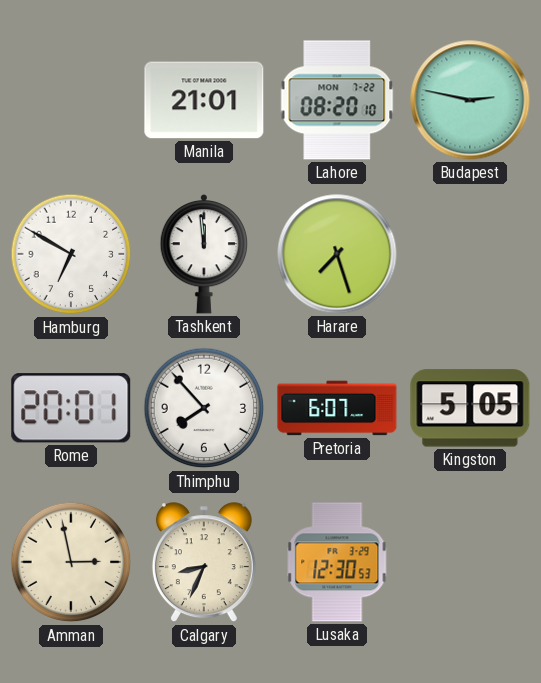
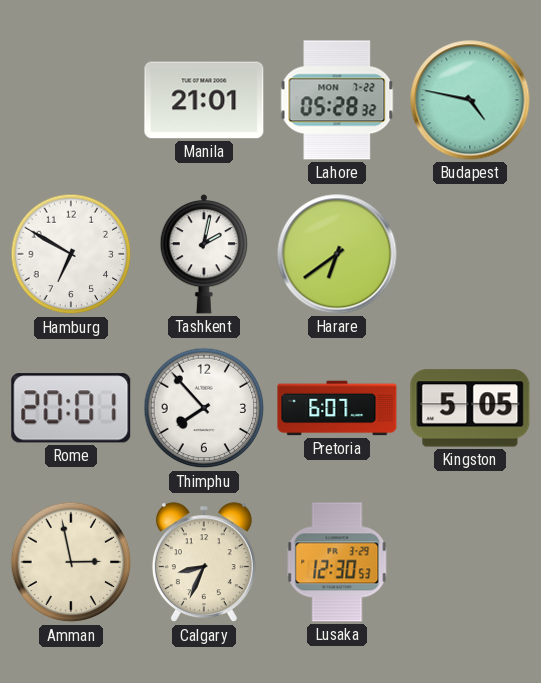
Lahore: 08:20 -> 05:28
Budapest: 2:47 -> 4:47
Tashkent: 11:59 -> 2:02
Harare: 7:27 -> 6:39
